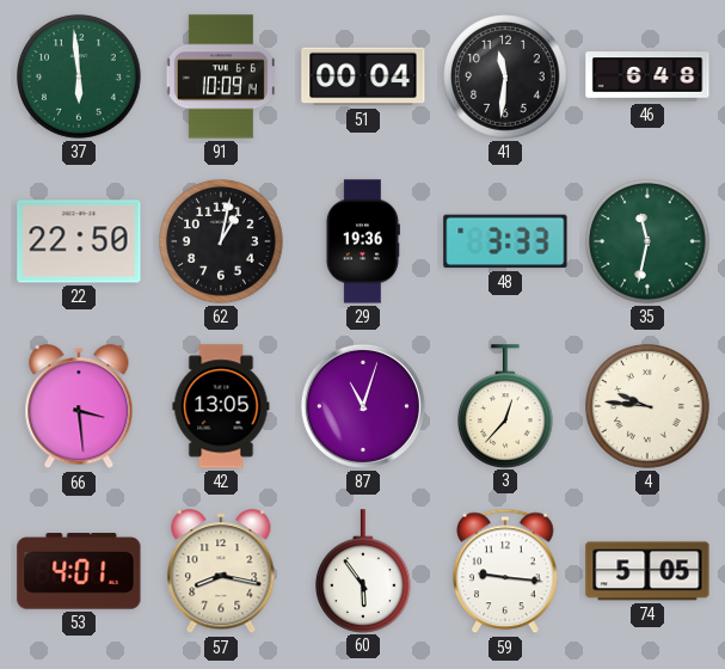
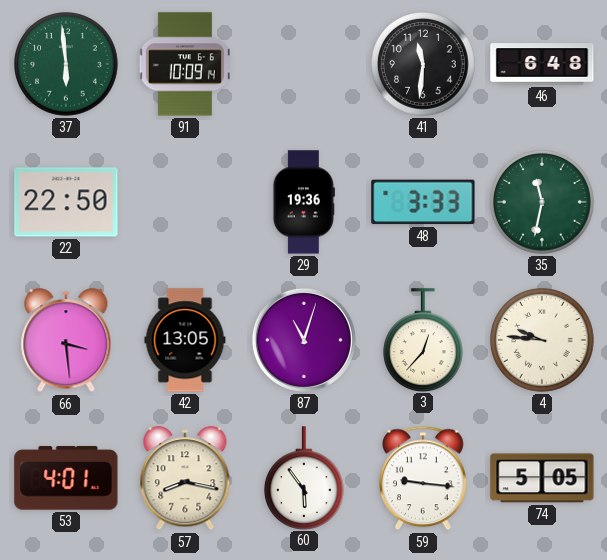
51: 00:04 -> none
62: 1:02 -> none
